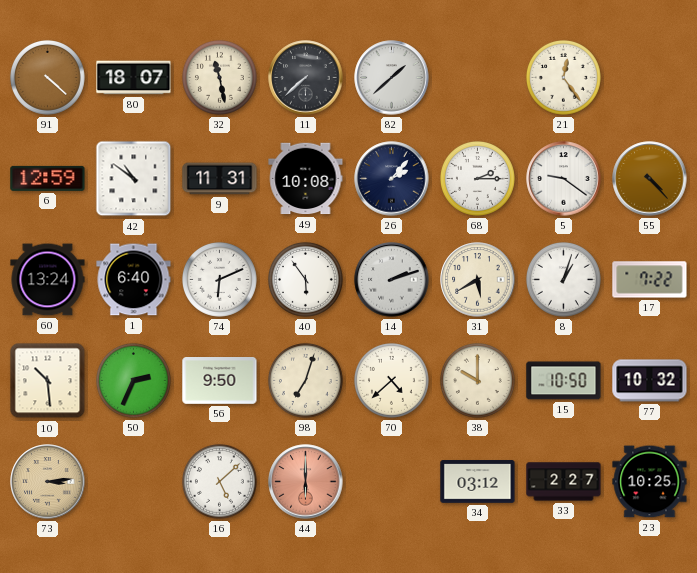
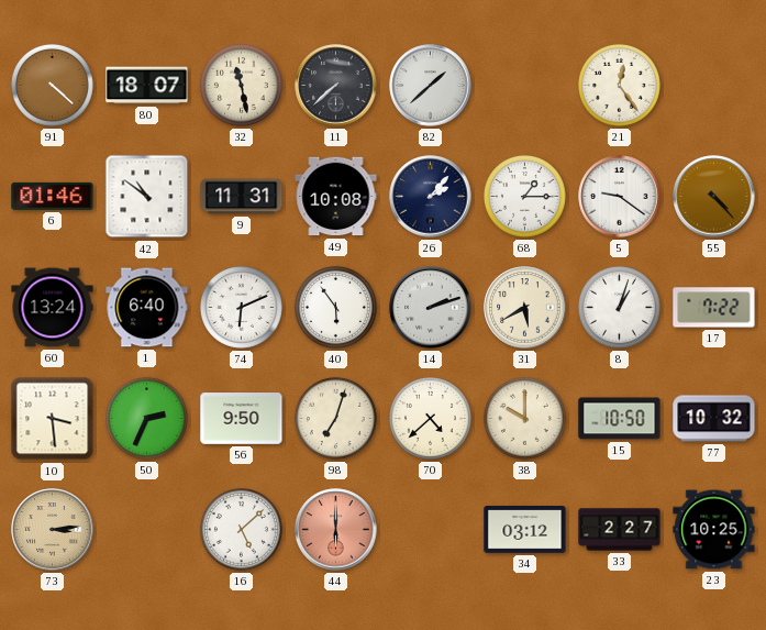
6: 12:59 -> 01:46
68: 2:15 -> 1:15
10: 10:29 -> 3:29
